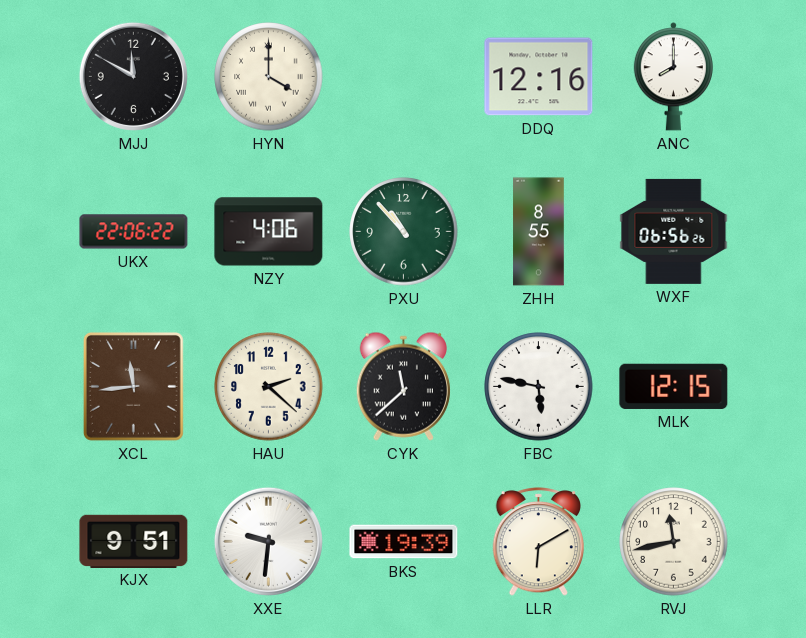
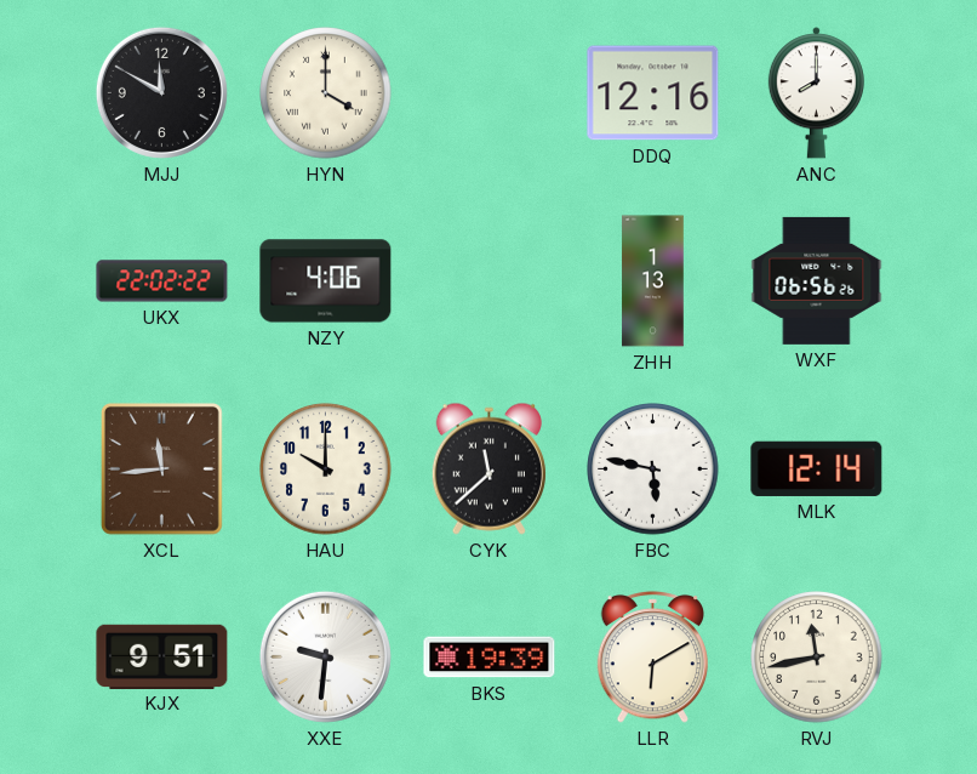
UKX: 22:06 -> 22:02
PXU: 10:53 -> none
ZHH: 8:55 -> 1:13
HAU: 2:22 -> 10:00
MLK: 12:15 -> 12:14
